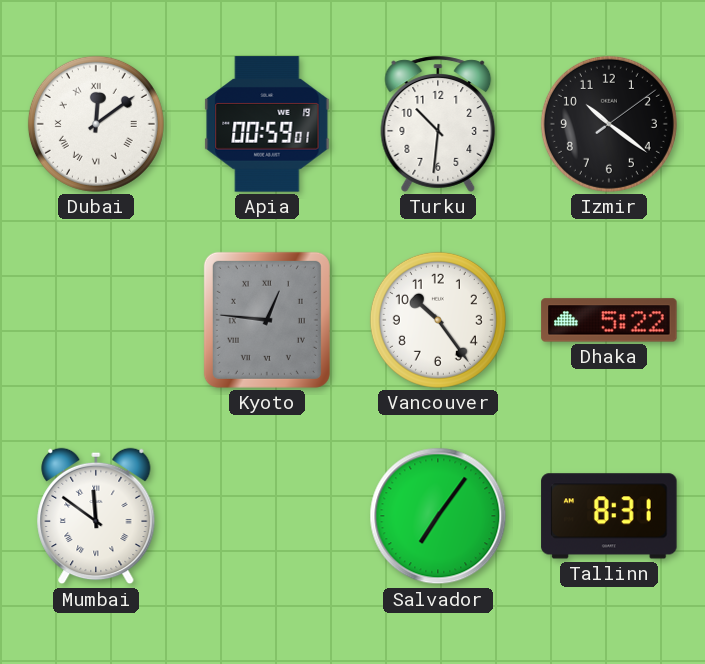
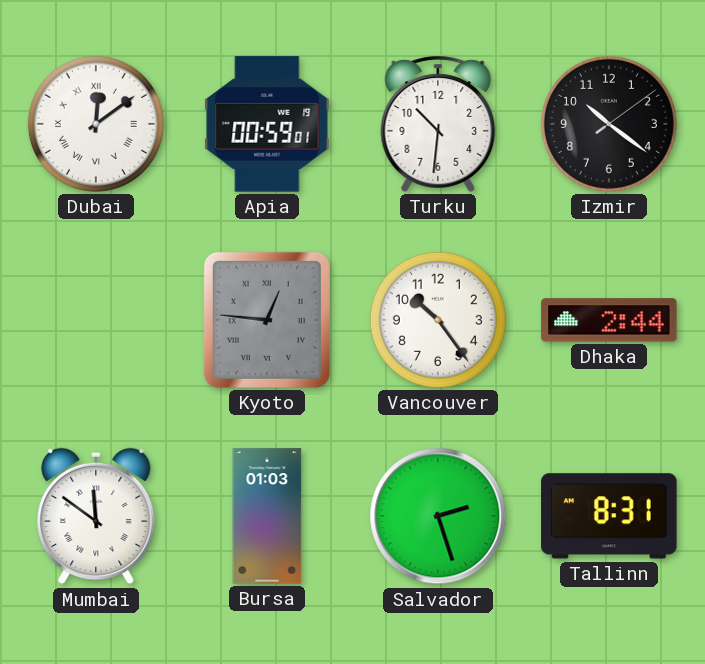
Dhaka: 5:22 -> 2:44
Bursa: none -> 01:03
Salvador: 7:06 -> 2:27
